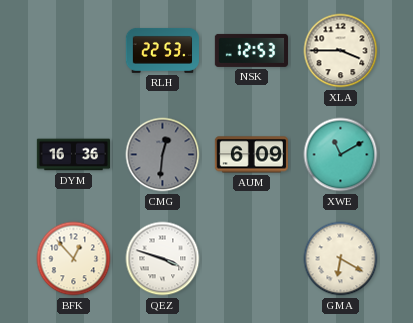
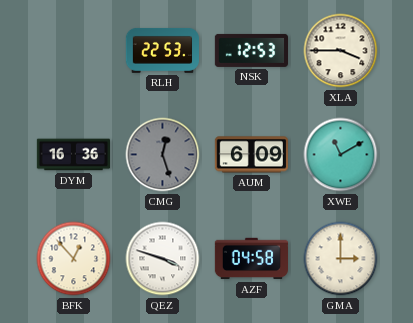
CMG: 12:31 -> 12:27
AZF: none -> 04:58
GMA: 6:20 -> 3:00
